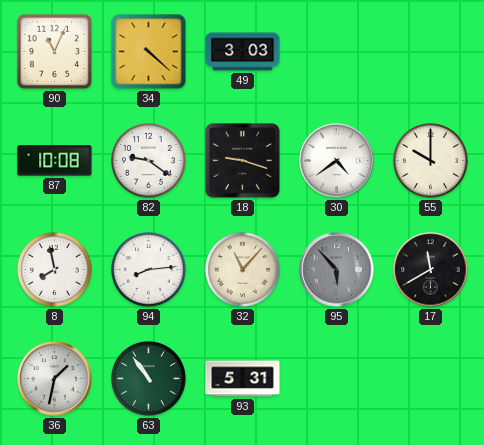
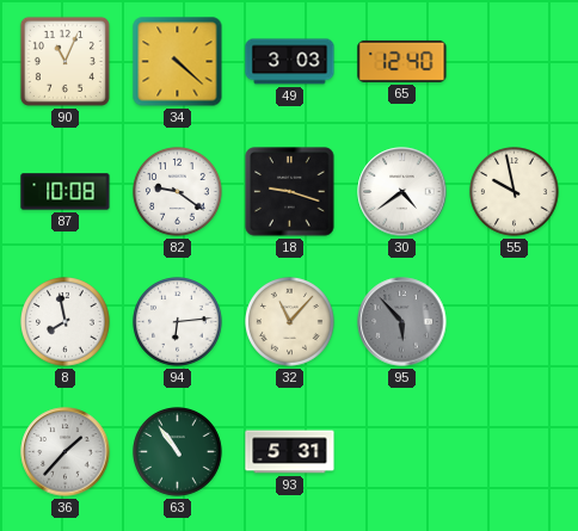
65: none -> 12:40
55: 10:00 -> 9:58
94: 8:14 -> 6:14
17: 11:40 -> none
36: 1:32 -> 1:37
